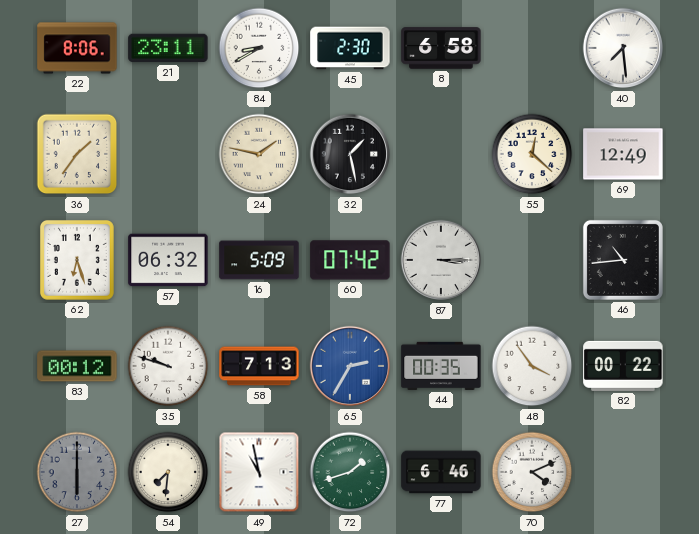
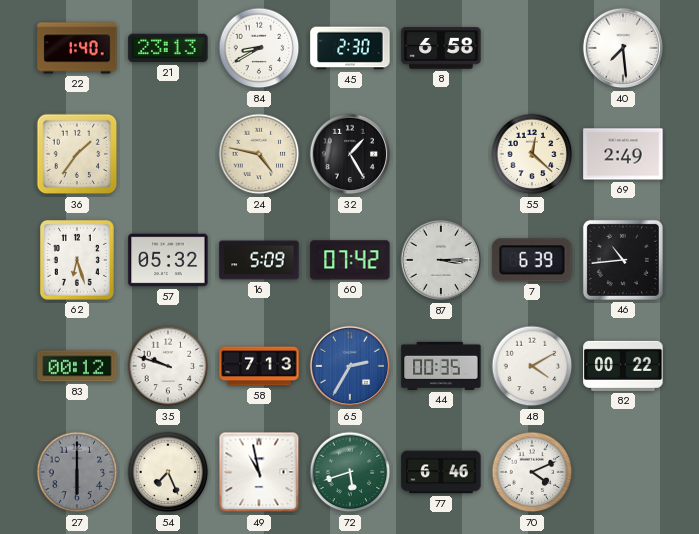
22: 8:06 -> 1:40
21: 23:11 -> 23:13
24: 1:47 -> 4:47
32: 1:28 -> 1:25
69: 12:49 -> 2:49
57: 06:32 -> 05:32
7: none -> 6:39
48: 3:54 -> 4:10
54: 7:31 -> 7:26
72: 1:42 -> 5:42
